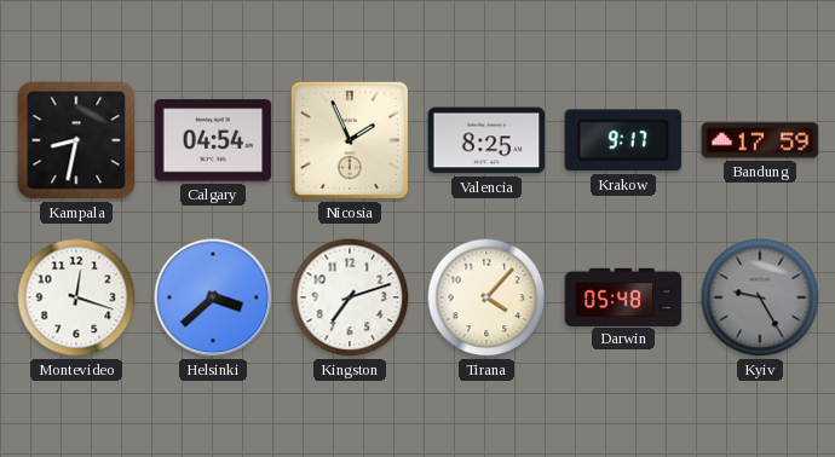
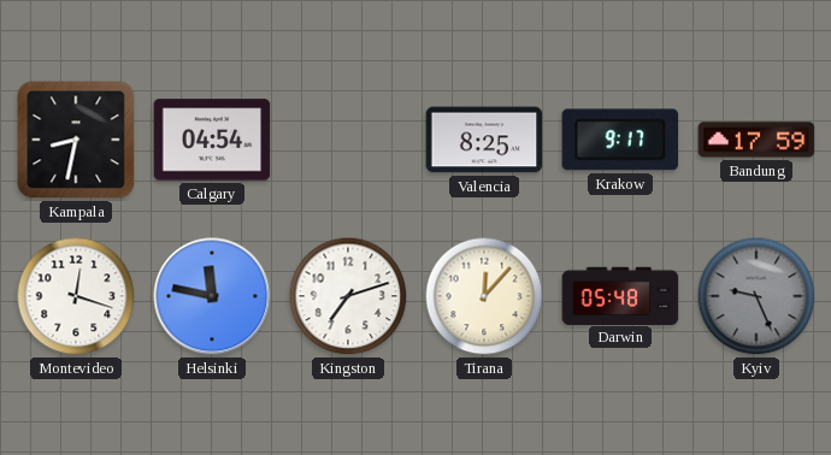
Nicosia: 1:56 -> none
Helsinki: 3:38 -> 11:47
Tirana: 4:07 -> 12:07
Kyiv: 9:25 -> 9:26
